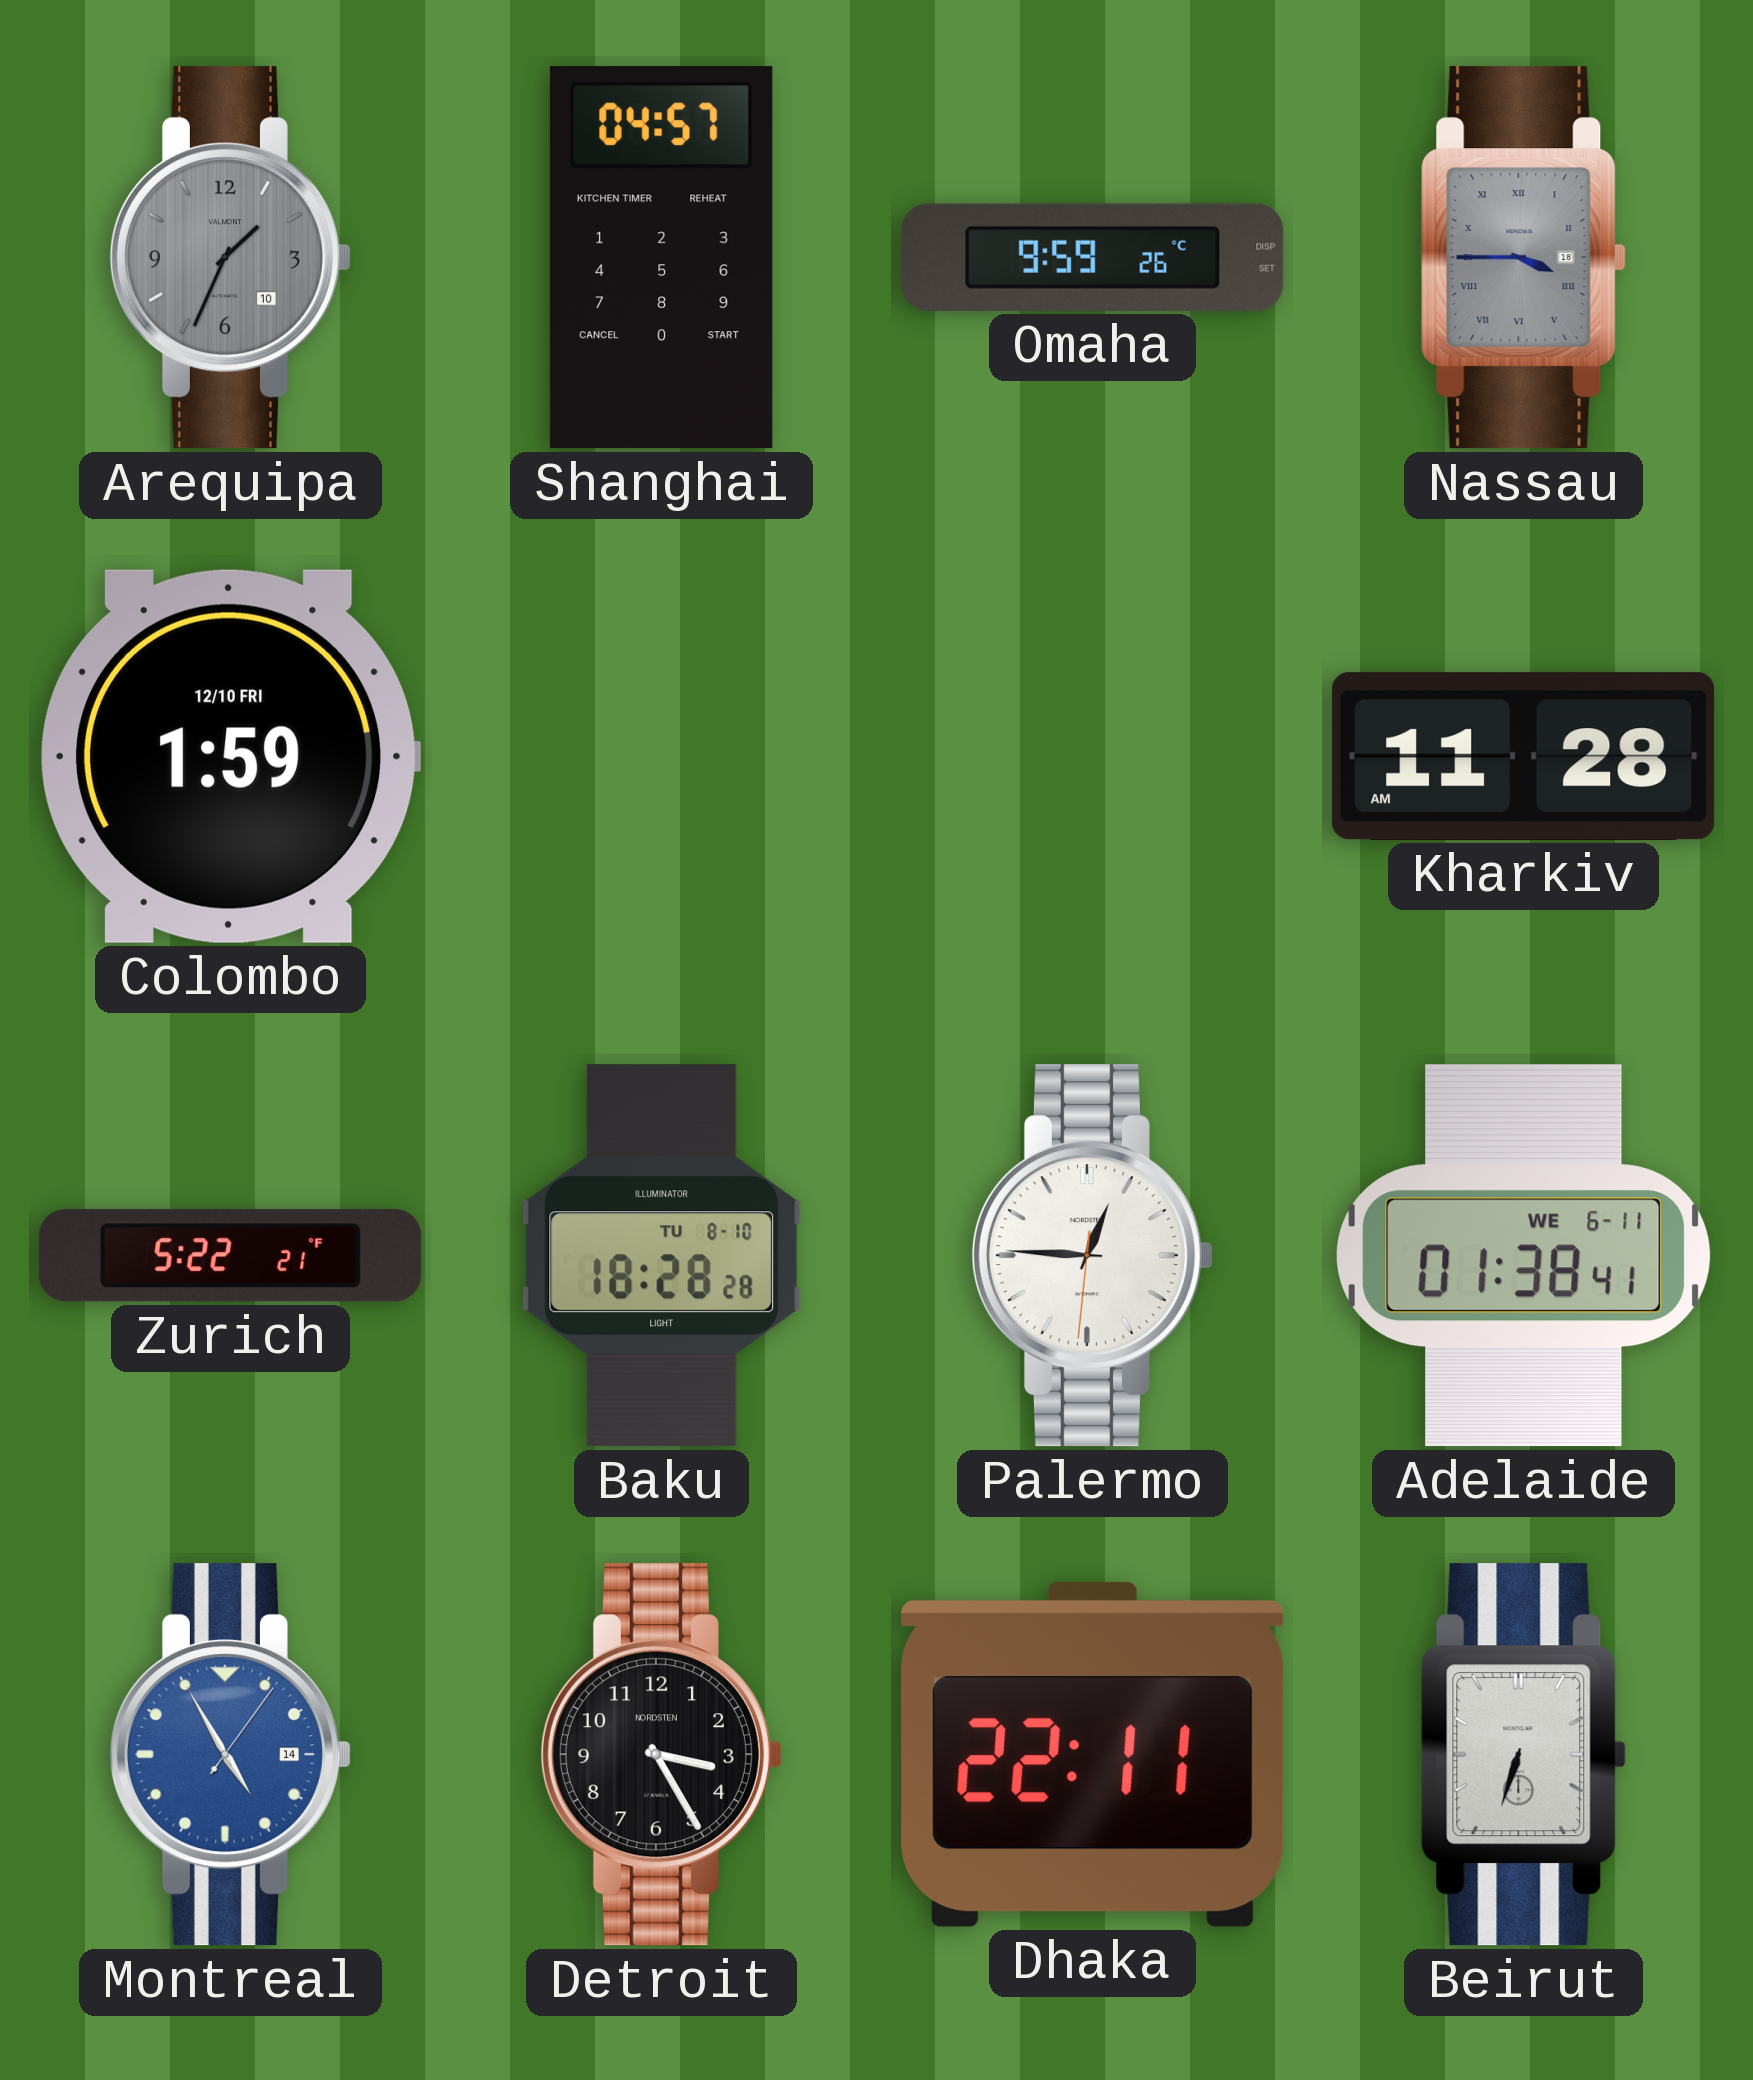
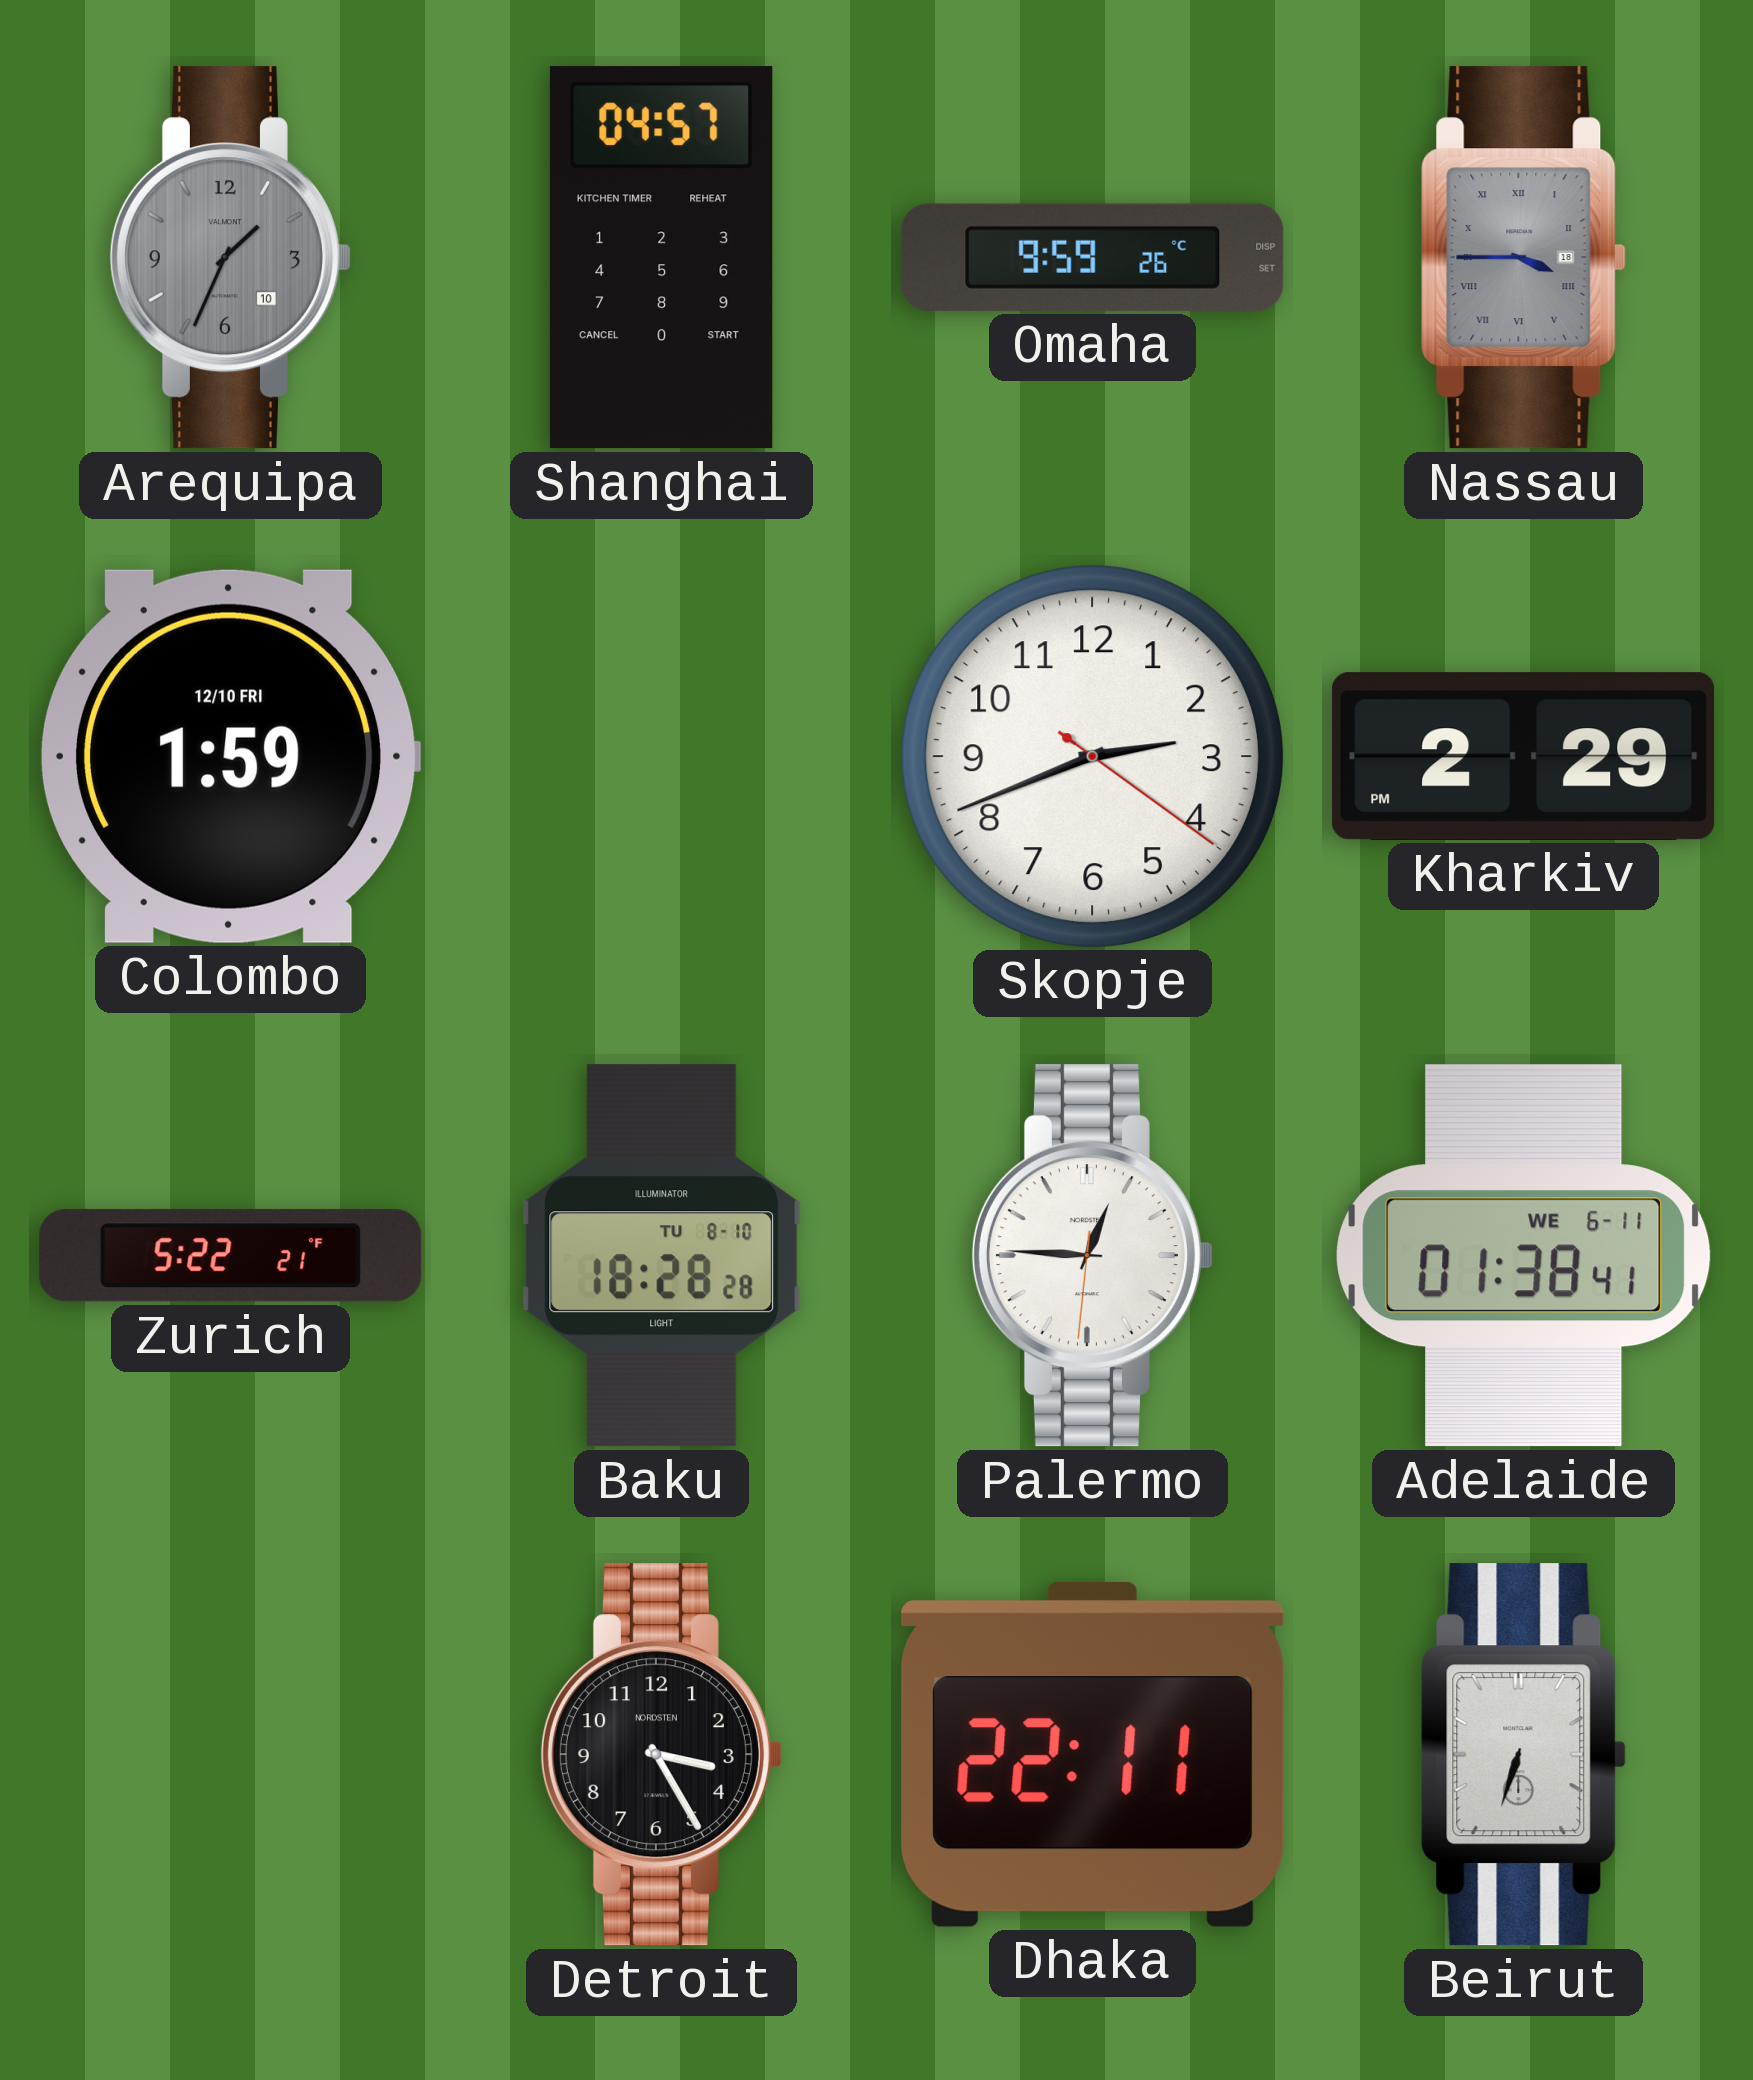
Skopje: none -> 2:41
Kharkiv: 11:28 -> 2:29
Montreal: 4:55 -> none
